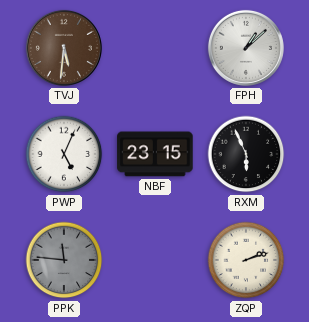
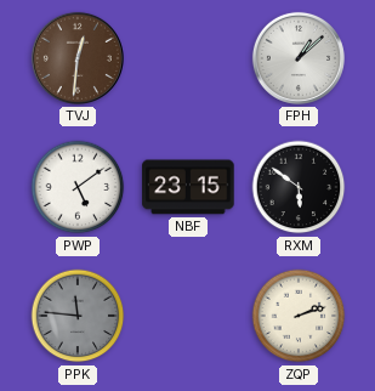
TVJ: 5:31 -> 12:31
PWP: 5:04 -> 5:09
RXM: 5:56 -> 5:51
